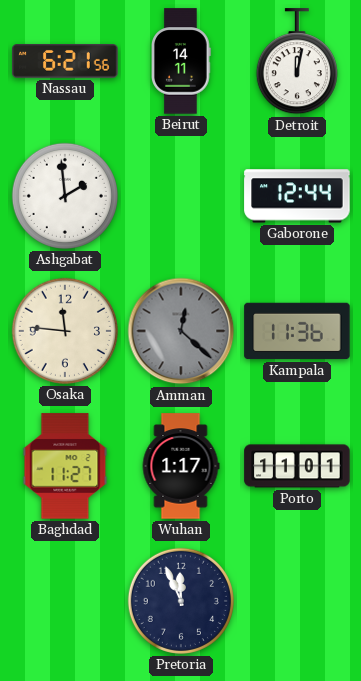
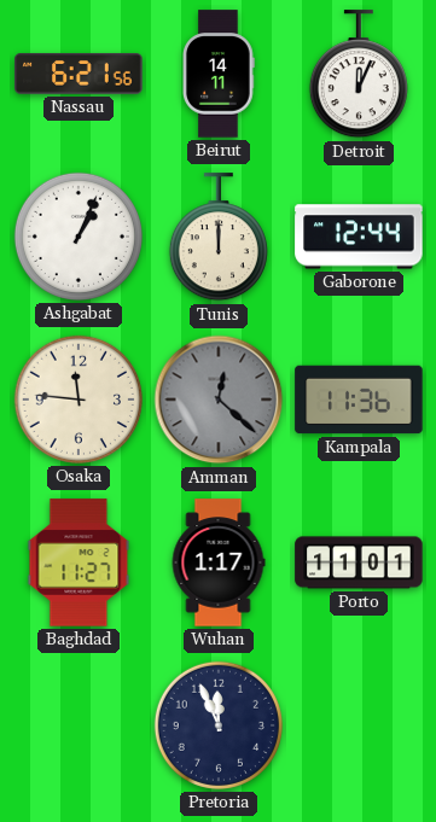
Detroit: 12:02 -> 12:04
Ashgabat: 1:59 -> 1:04
Tunis: none -> 12:00
